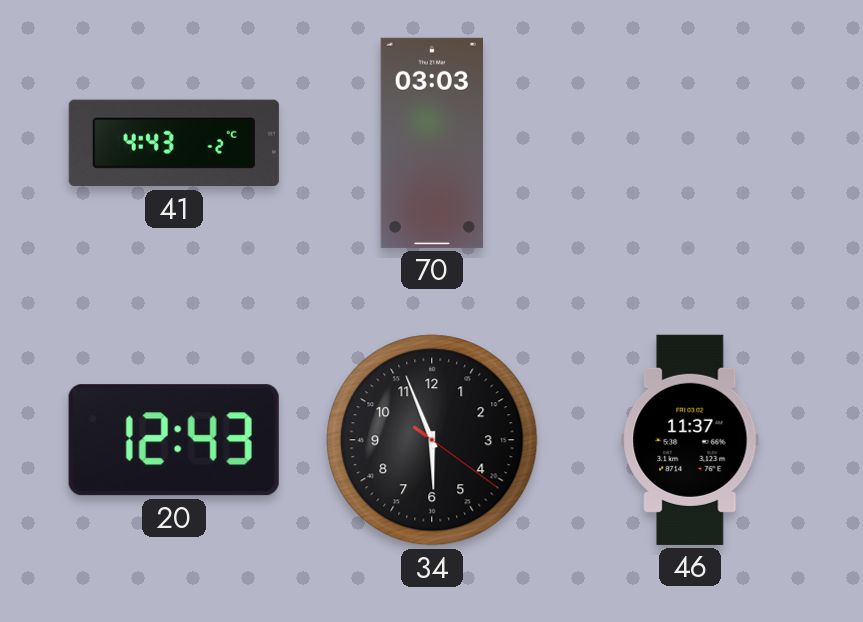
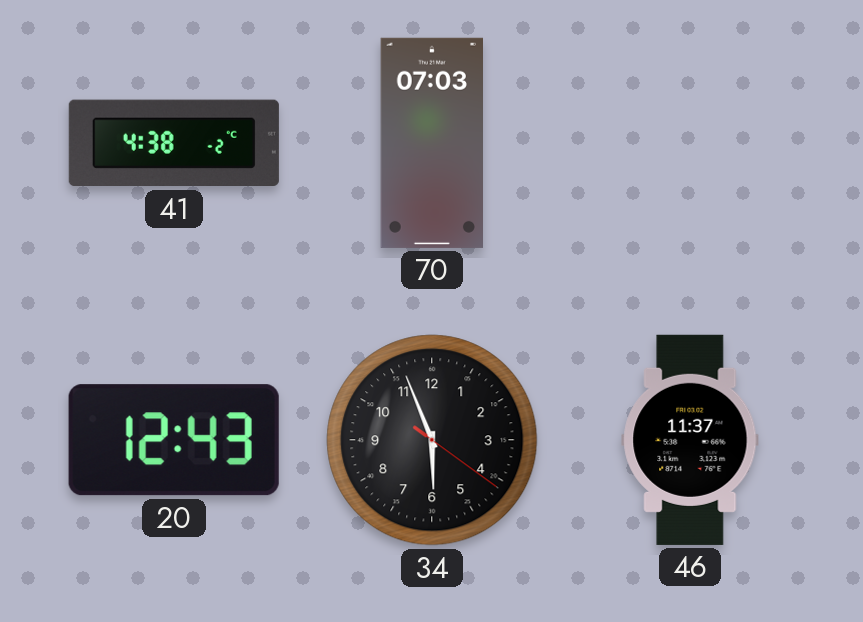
41: 4:43 -> 4:38
70: 03:03 -> 07:03
